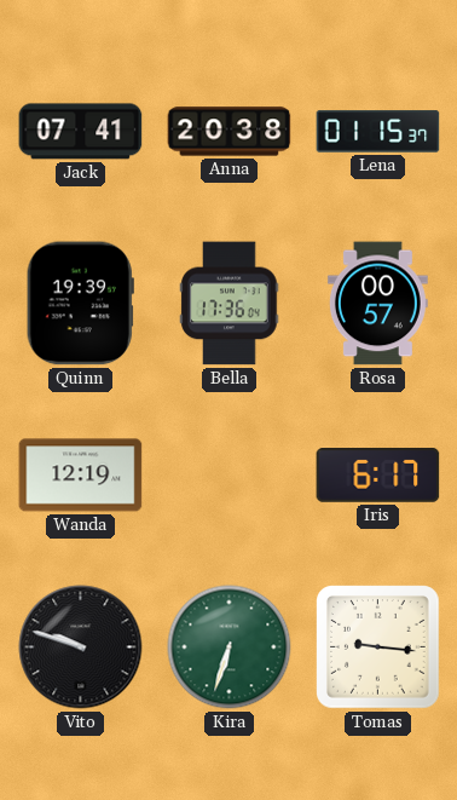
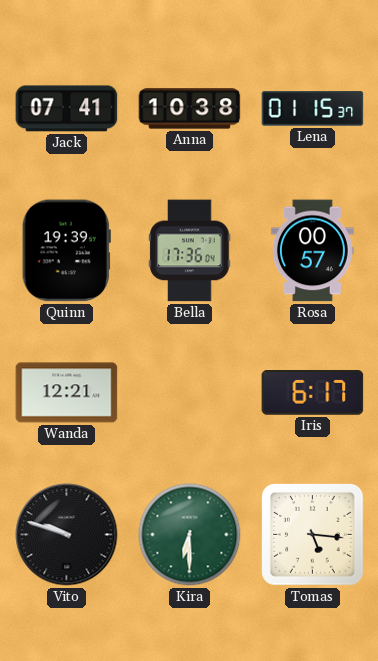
Anna: 20:38 -> 10:38
Wanda: 12:19 -> 12:21
Kira: 6:33 -> 6:30
Tomas: 9:16 -> 5:16
